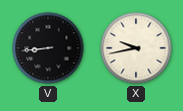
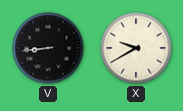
X: 9:43 -> 9:40
